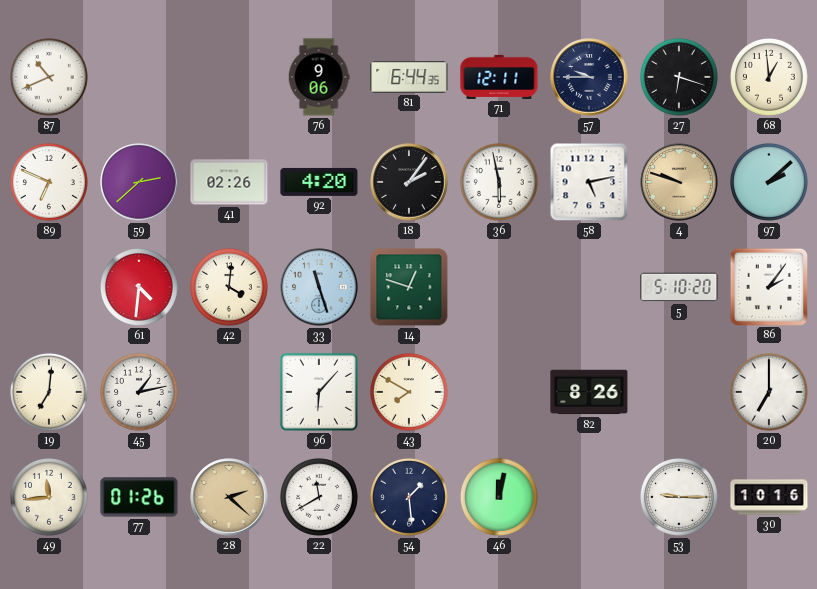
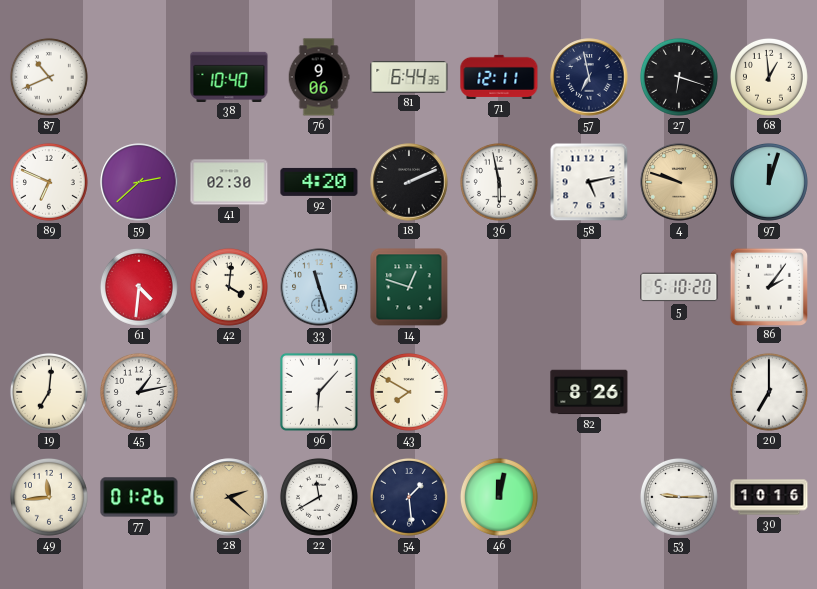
38: none -> 10:40
57: 9:45 -> 6:58
41: 02:26 -> 02:30
18: 2:06 -> 2:11
97: 2:08 -> 12:03
